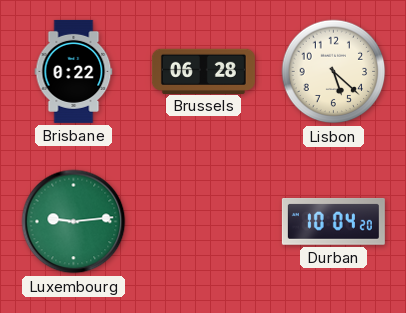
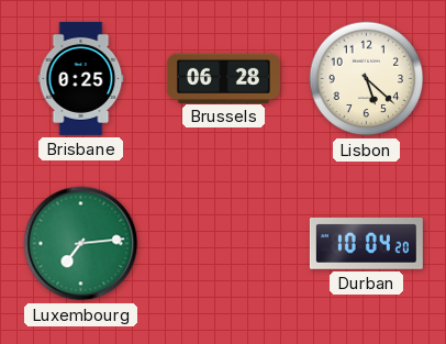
Brisbane: 0:22 -> 0:25
Luxembourg: 9:14 -> 7:14
